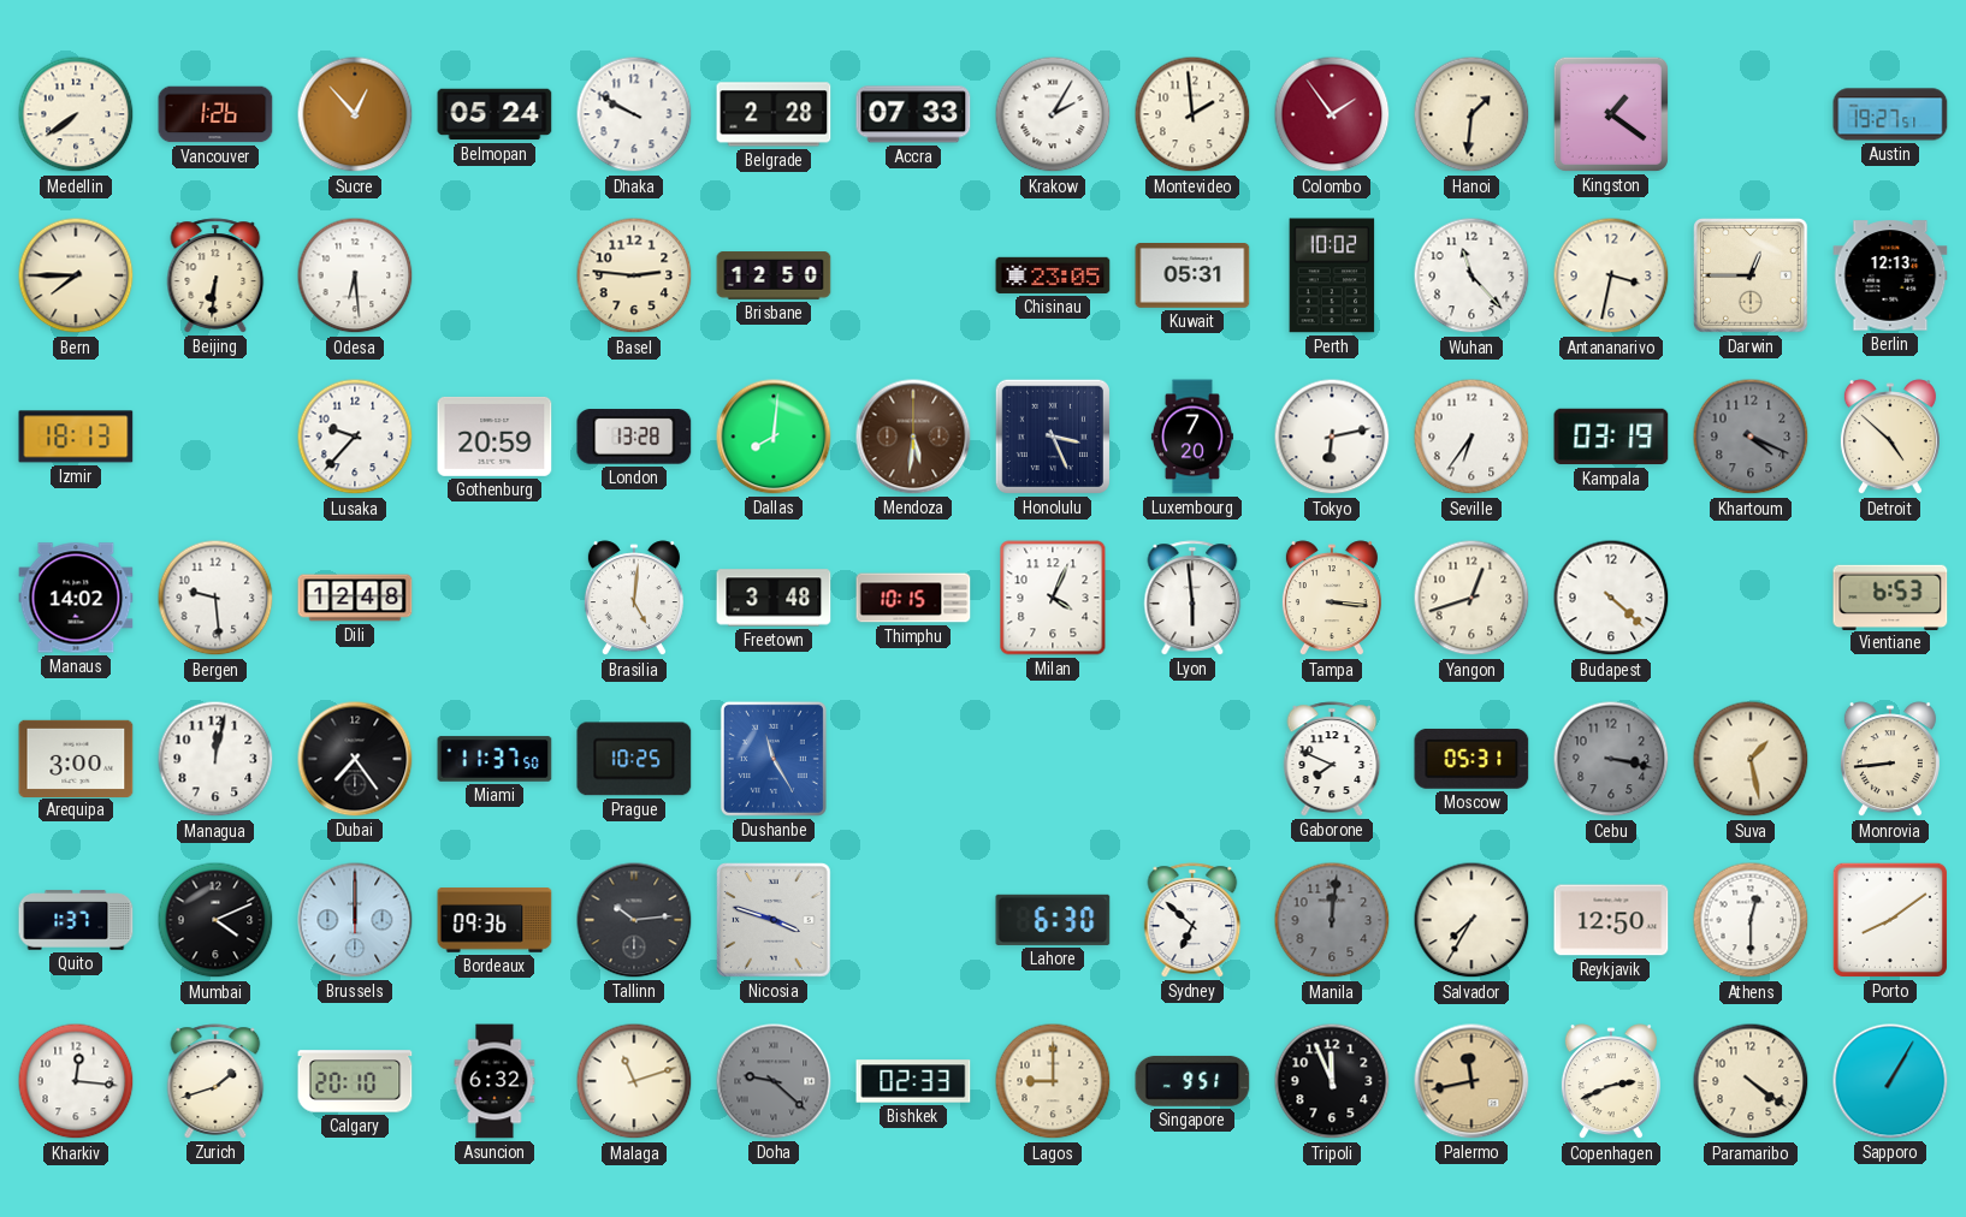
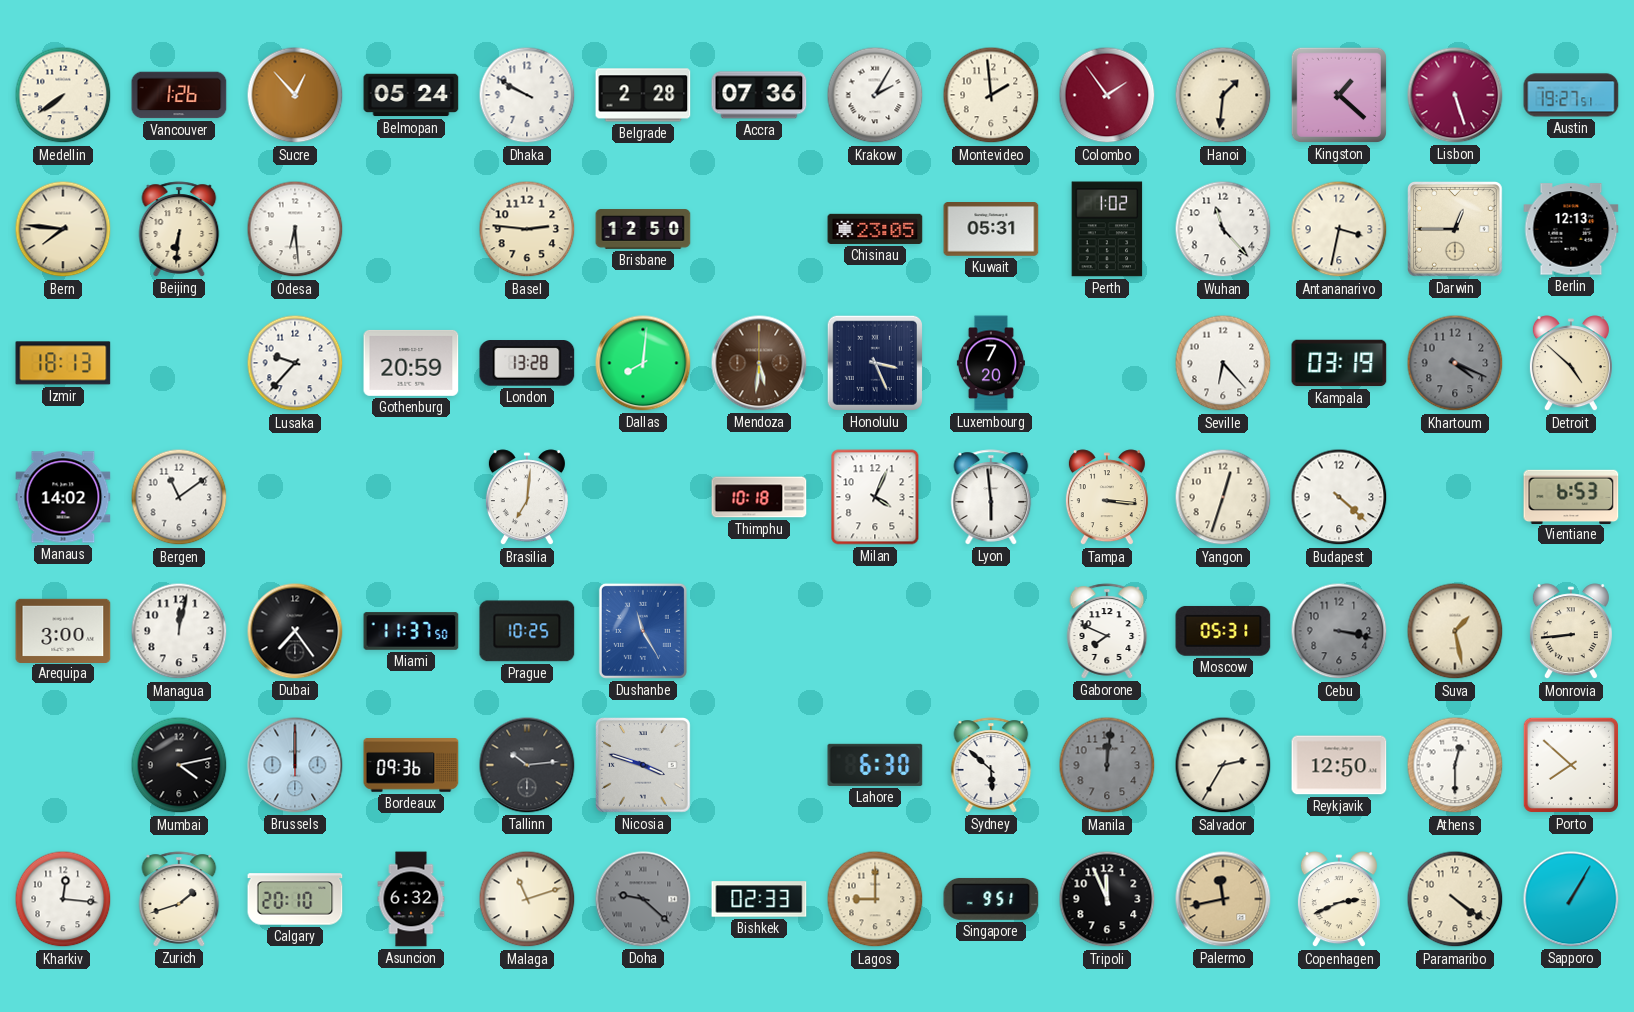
Accra: 07:33 -> 07:36
Kingston: 1:21 -> 1:22
Lisbon: none -> 5:27
Bern: 7:45 -> 7:46
Perth: 10:02 -> 1:02
Tokyo: 6:13 -> none
Seville: 6:36 -> 6:23
Bergen: 9:29 -> 11:09
Dili: 12:48 -> none
Brasilia: 5:01 -> 7:01
Freetown: 3:48 -> none
Thimphu: 10:15 -> 10:18
Yangon: 12:42 -> 12:33
Quito: 1:37 -> none
Mumbai: 4:11 -> 4:13
Sydney: 6:52 -> 5:52
Salvador: 7:35 -> 2:35
Porto: 8:09 -> 7:52
